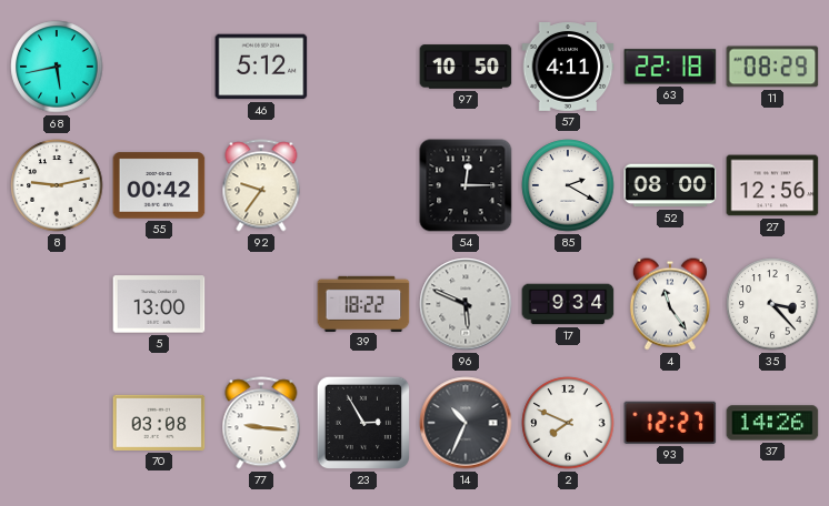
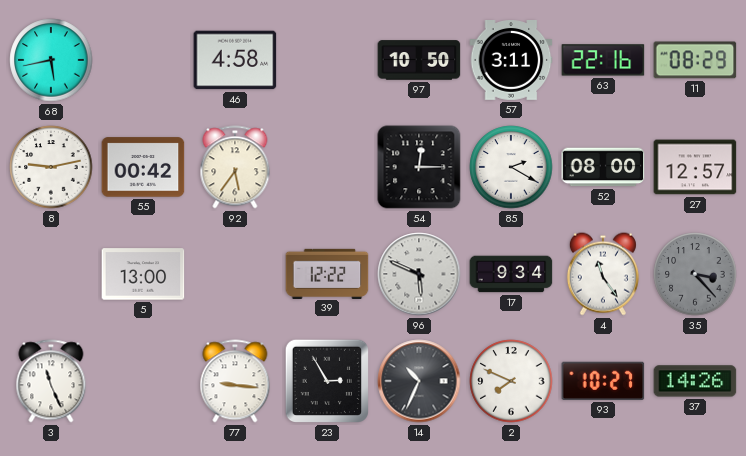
46: 5:12 -> 4:58
57: 4:11 -> 3:11
63: 22:18 -> 22:16
92: 9:36 -> 5:36
27: 12:56 -> 12:57
39: 18:22 -> 12:22
35 dial: white -> grey
3: none -> 11:26
70: 03:08 -> none
93: 12:27 -> 10:27
